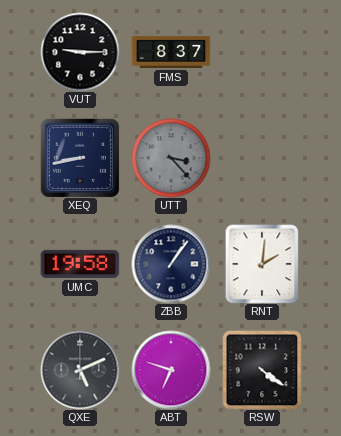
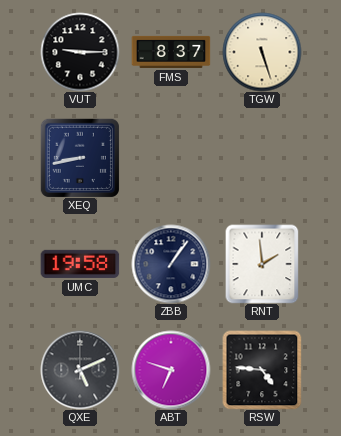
TGW: none -> 5:27
UTT: 3:23 -> none
RNT: 2:01 -> 1:59
RSW: 4:21 -> 4:46
